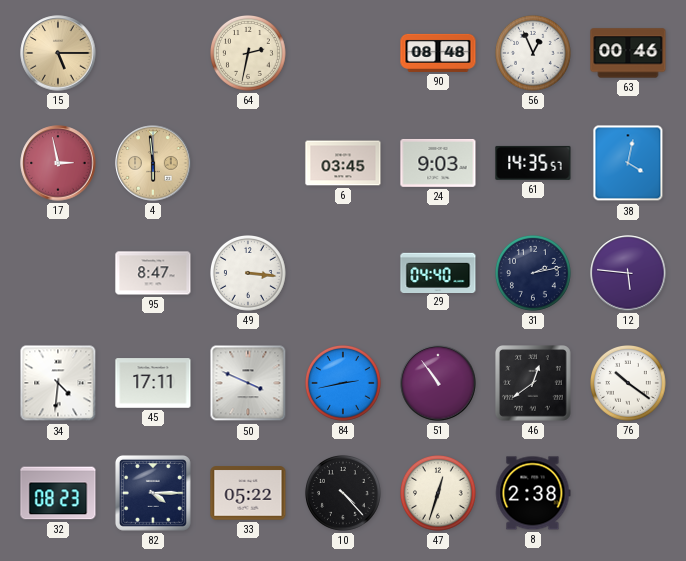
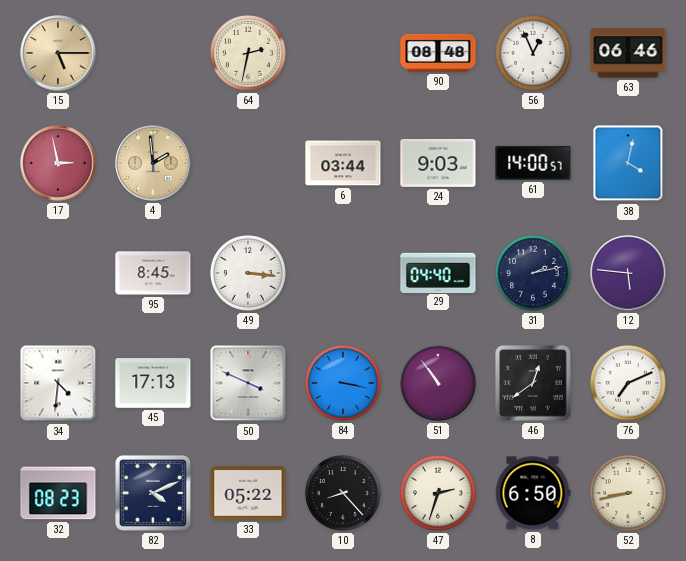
63: 00:46 -> 06:46
4: 5:59 -> 1:59
6: 03:45 -> 03:44
61: 14:35 -> 14:00
95: 8:47 -> 8:45
45: 17:11 -> 17:13
84: 2:43 -> 3:17
76: 10:21 -> 7:11
82: 4:15 -> 4:11
10: 4:23 -> 8:23
47: 12:33 -> 2:33
8: 2:38 -> 6:50
52: none -> 8:43
